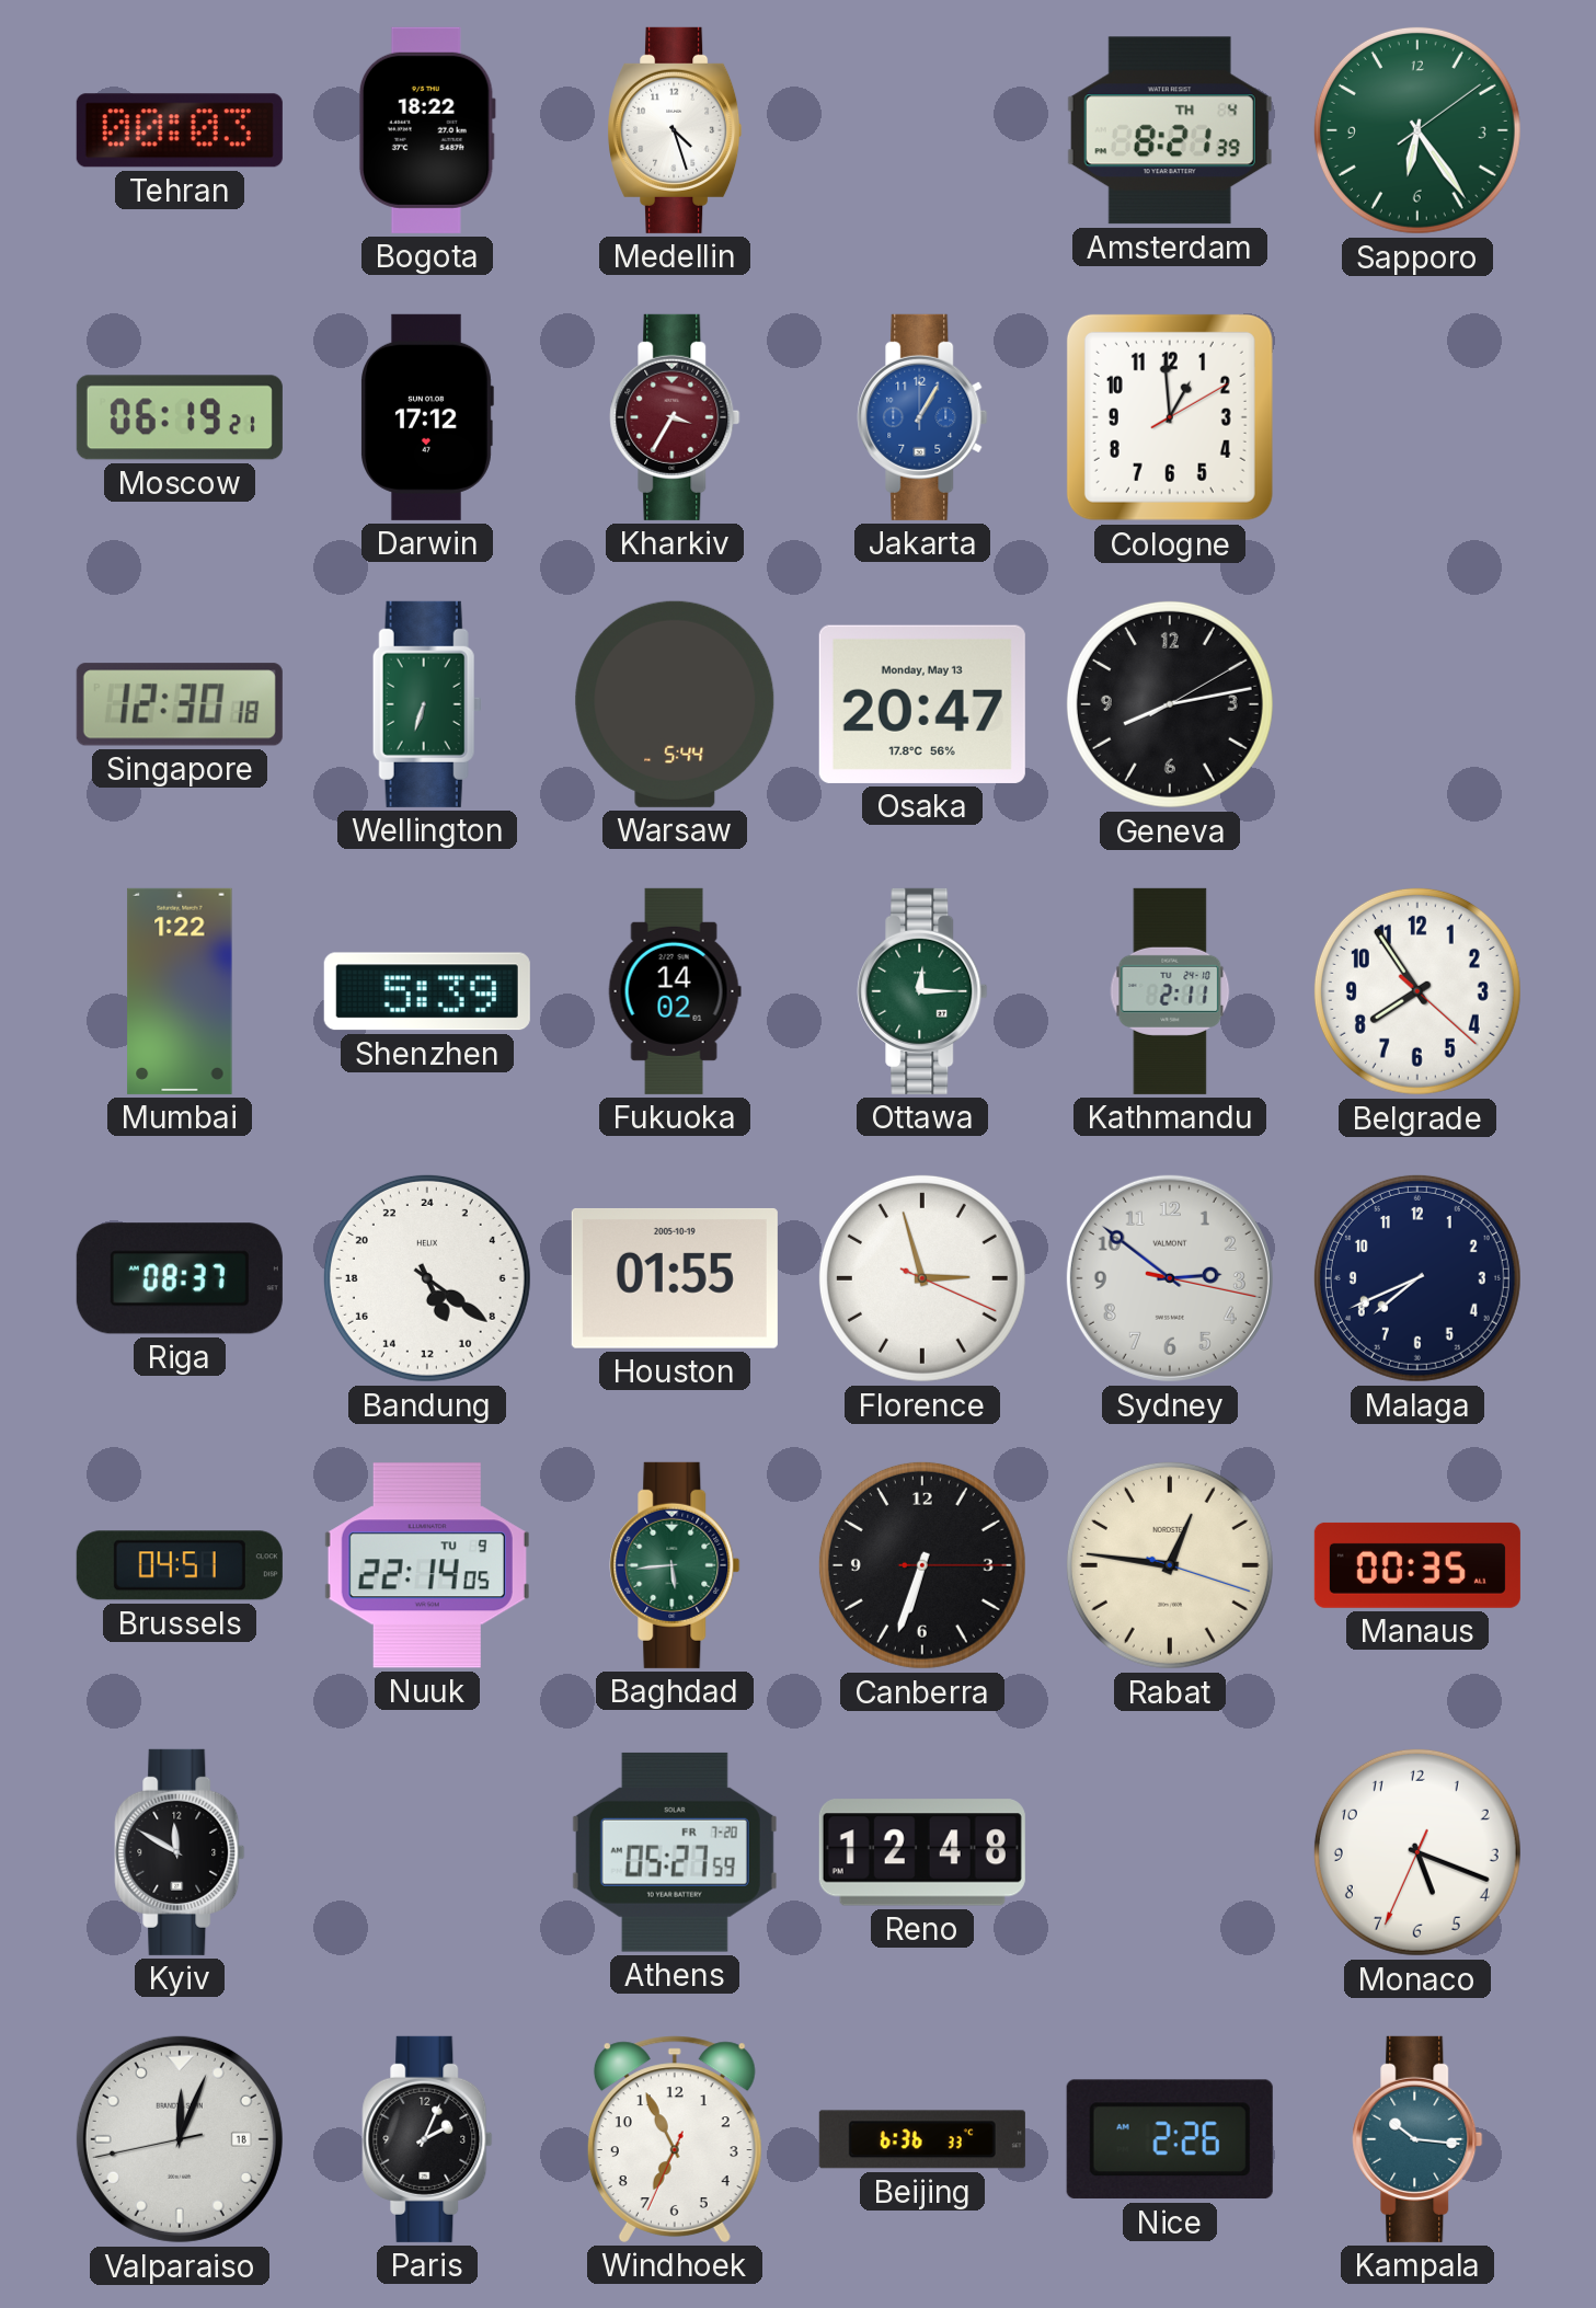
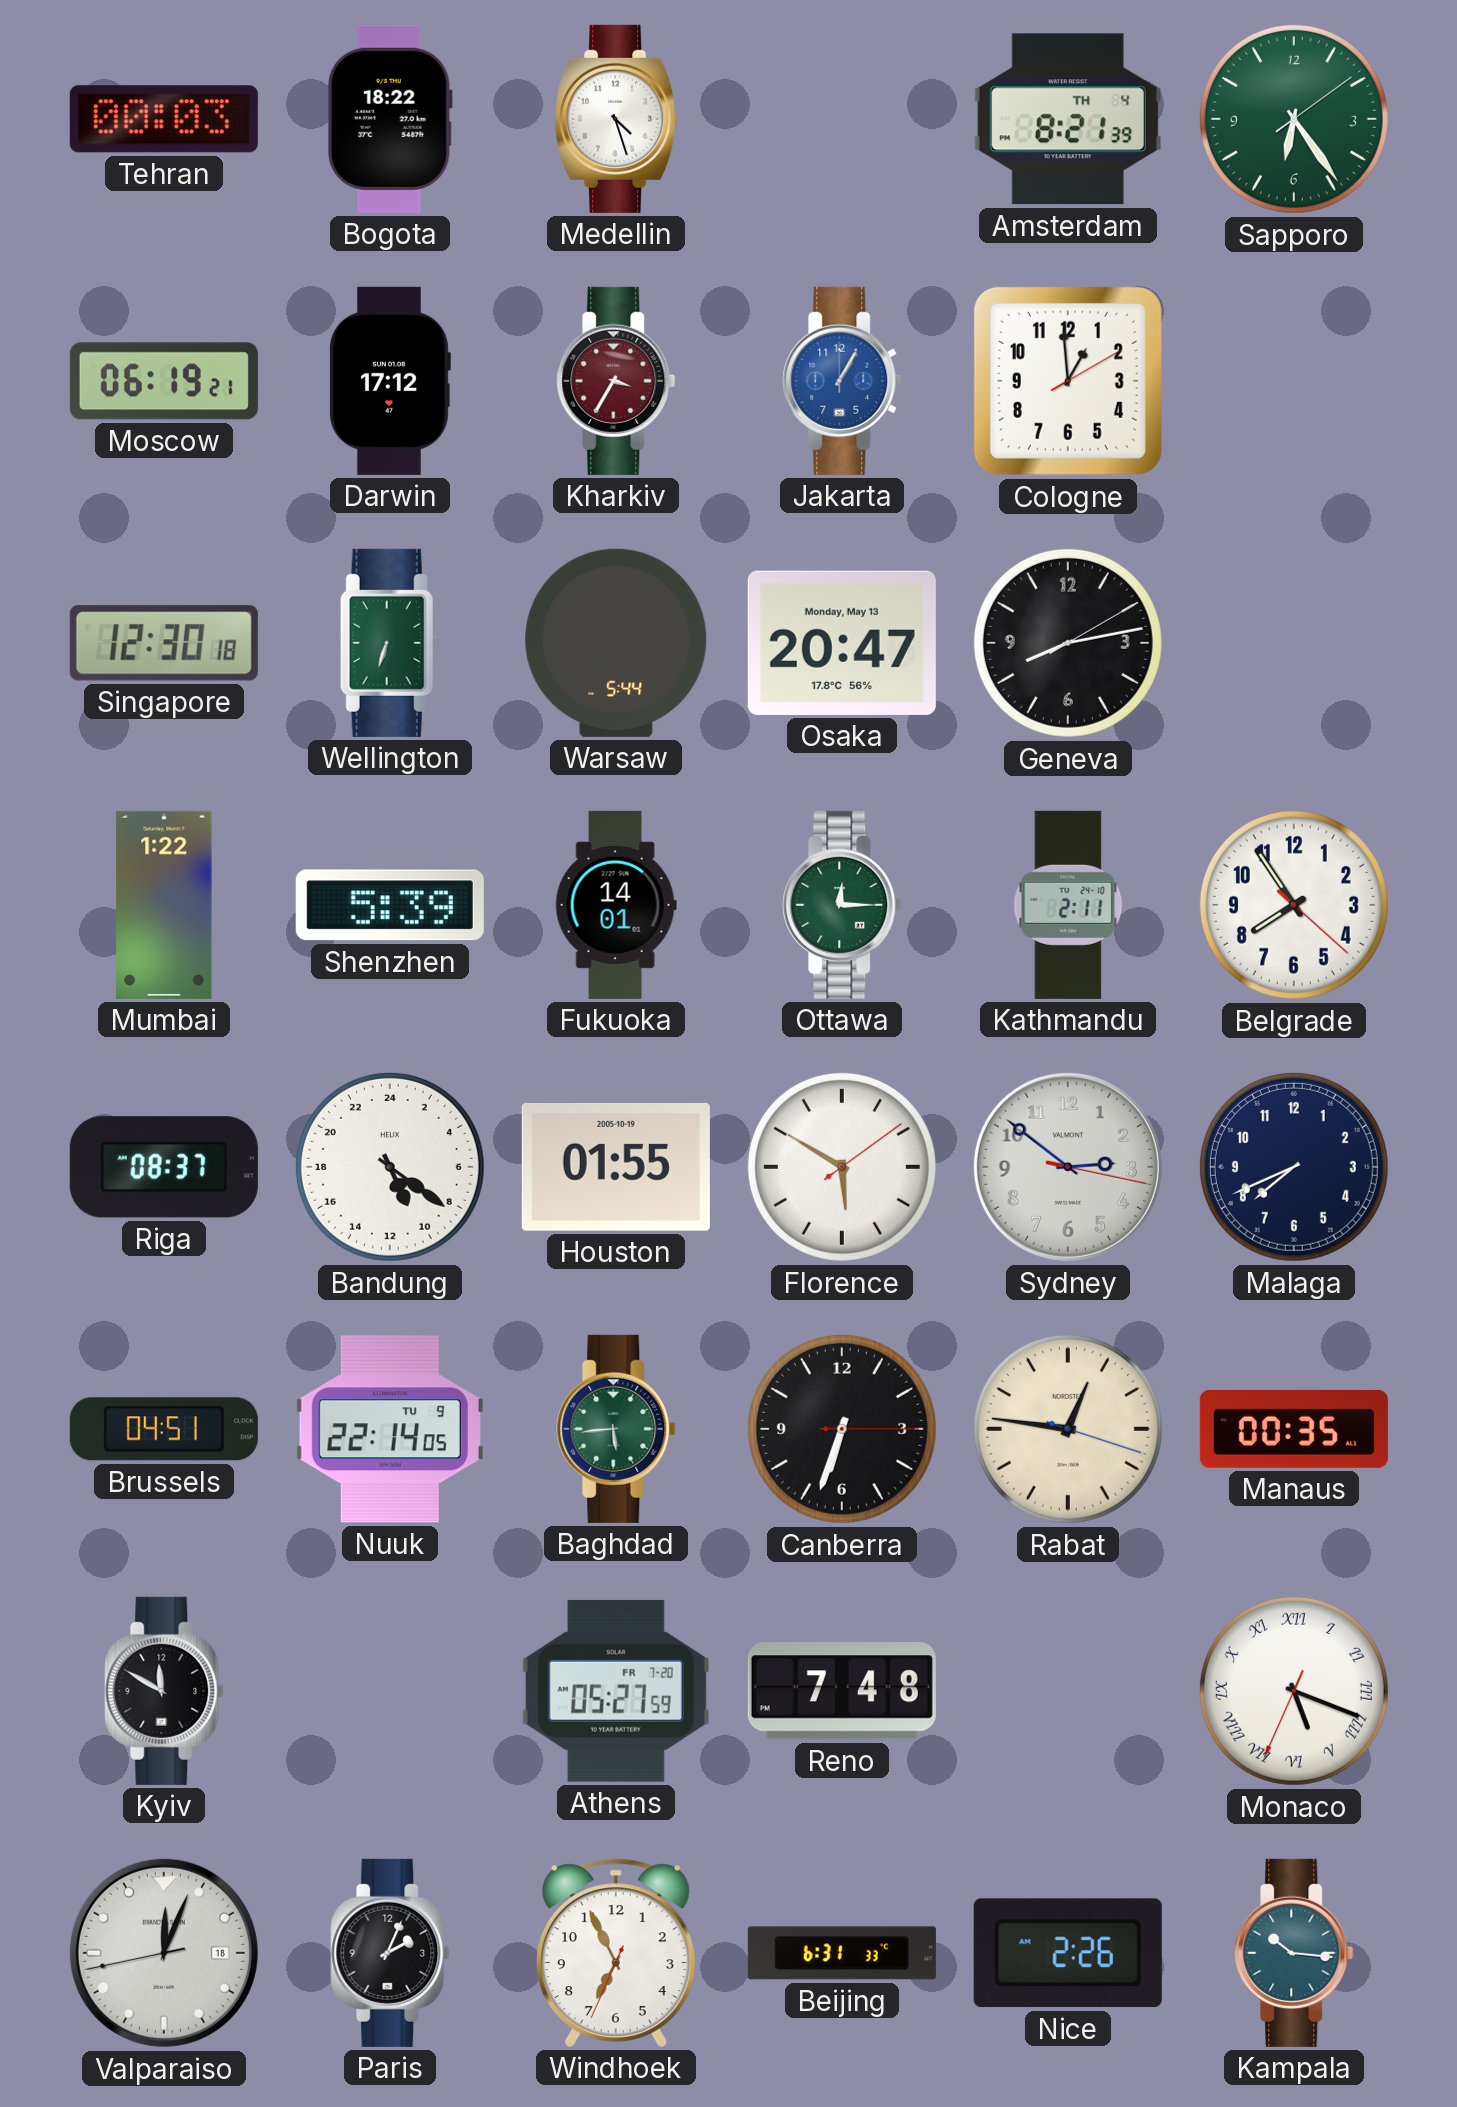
Fukuoka: 14:02 -> 14:01
Florence: 2:57 -> 5:50
Reno: 12:48 -> 7:48
Monaco numerals: Arabic -> Roman
Beijing: 6:36 -> 6:31
